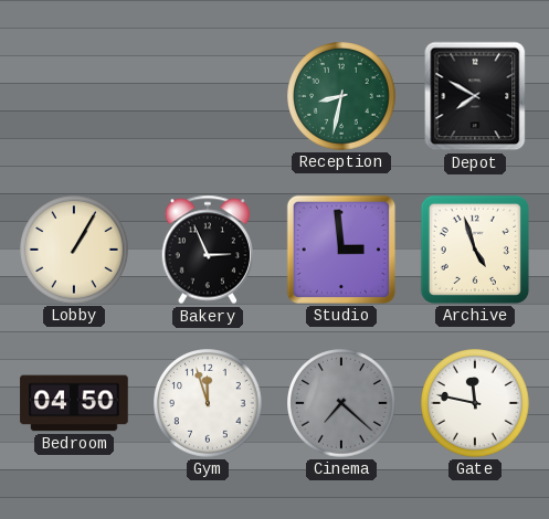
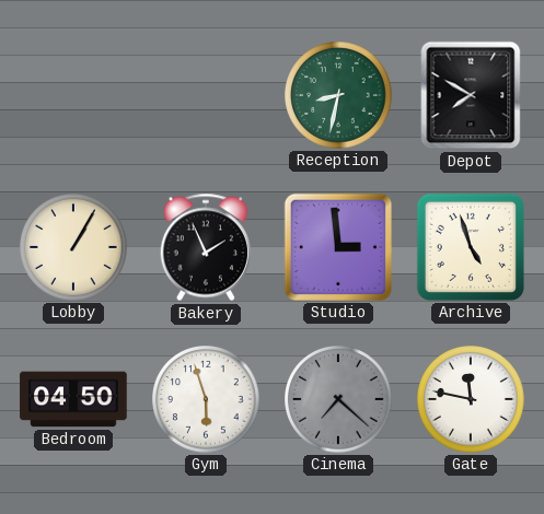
Bakery: 2:56 -> 1:56
Gym: 11:57 -> 5:57
